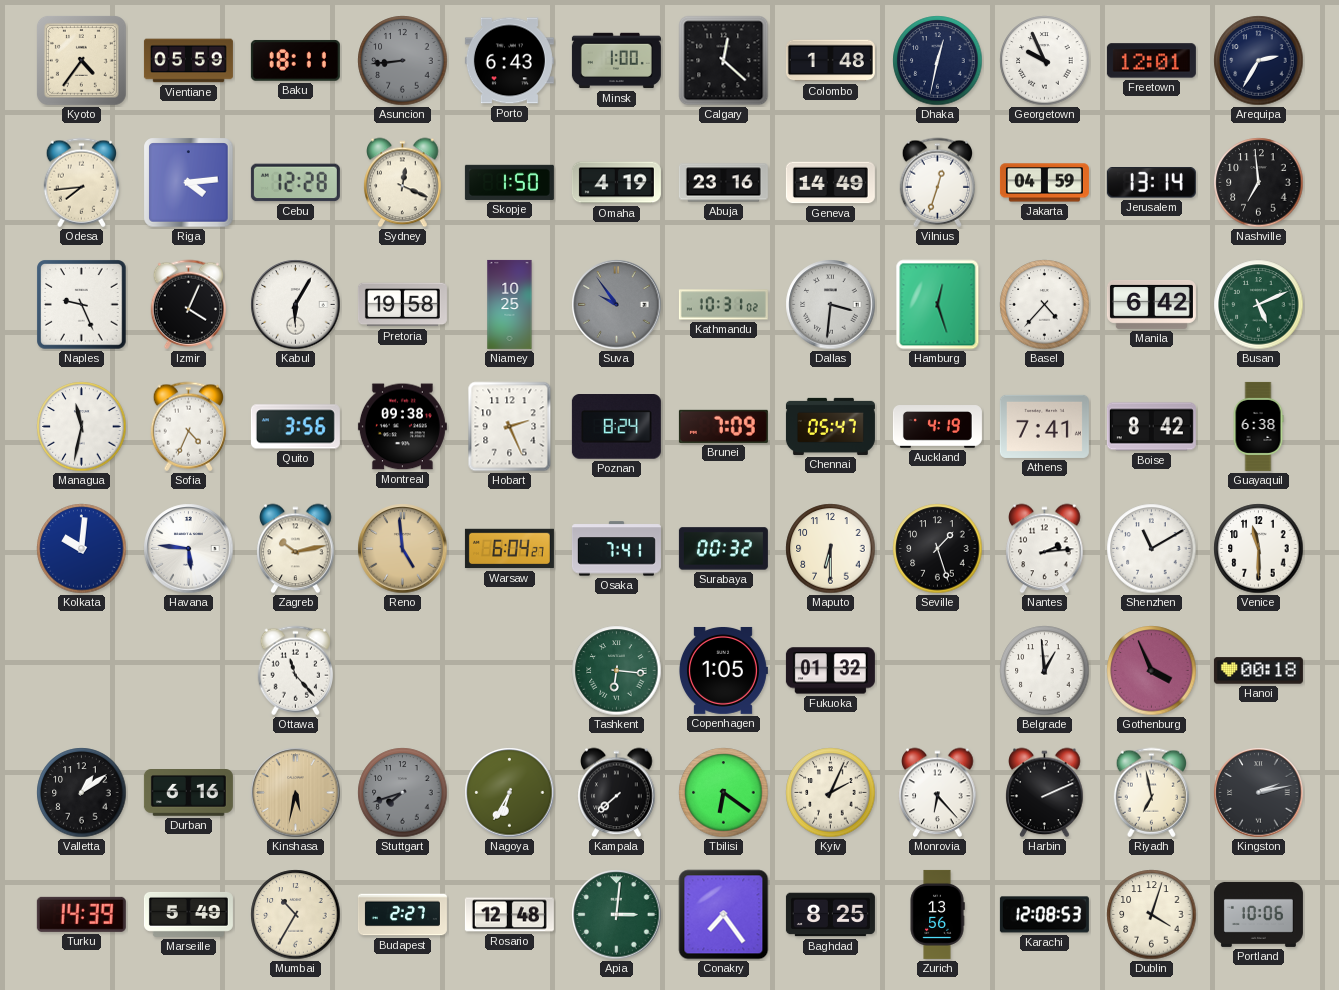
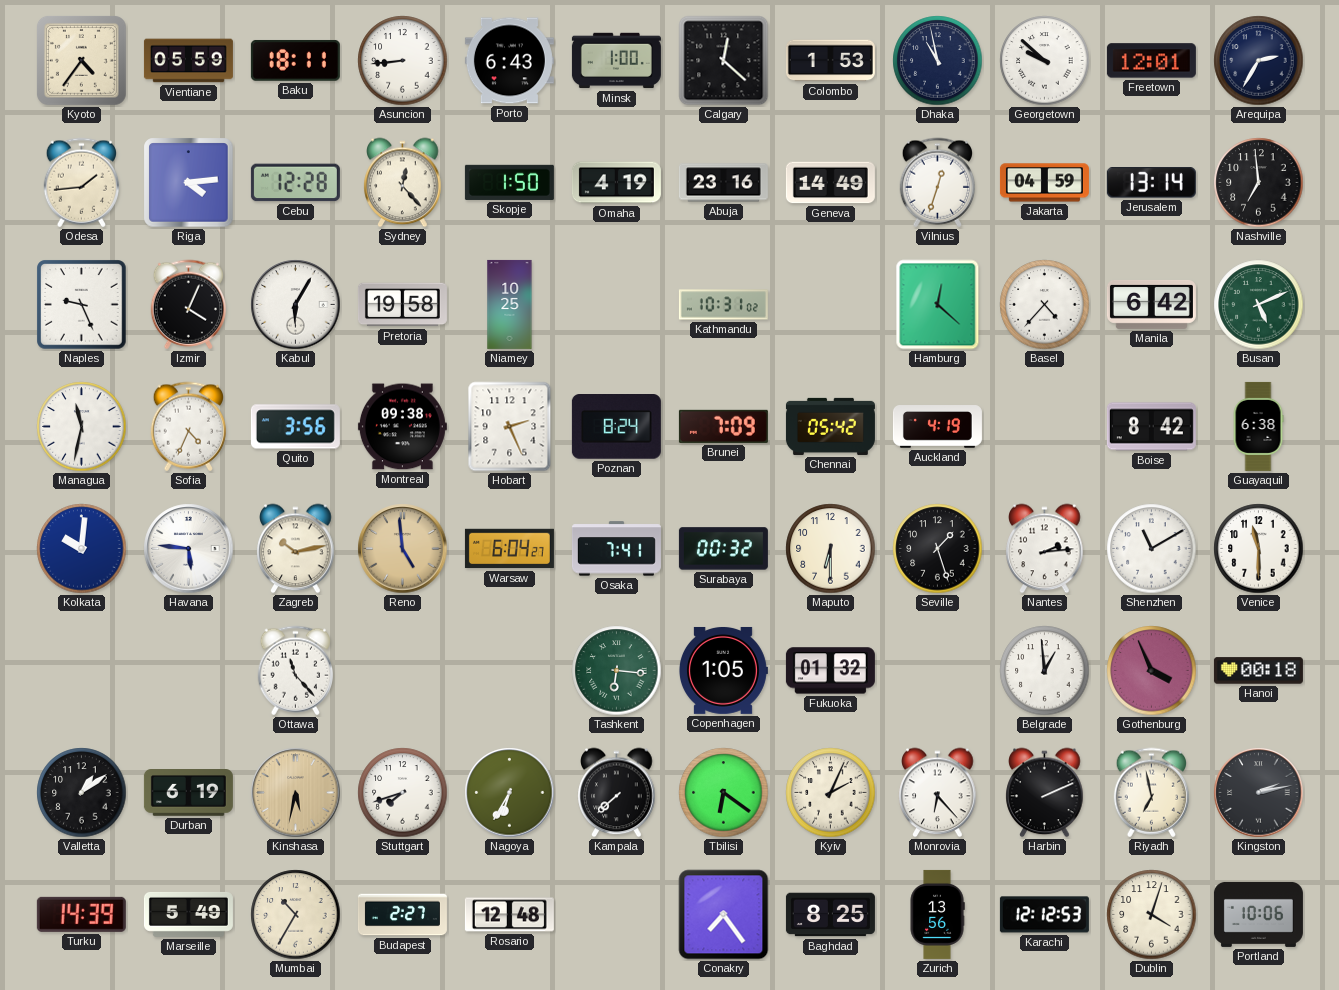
Asuncion dial: grey -> white
Colombo: 1:48 -> 1:53
Dhaka: 12:32 -> 10:58
Georgetown: 9:56 -> 9:52
Odesa: 7:44 -> 1:44
Sydney: 12:19 -> 12:23
Suva: 9:54 -> none
Dallas: 3:31 -> none
Hamburg: 12:27 -> 12:22
Chennai: 05:47 -> 05:42
Athens: 7:41 -> none
Durban: 6:16 -> 6:19
Stuttgart dial: grey -> white
Apia: 3:01 -> none
Karachi: 12:08 -> 12:12
